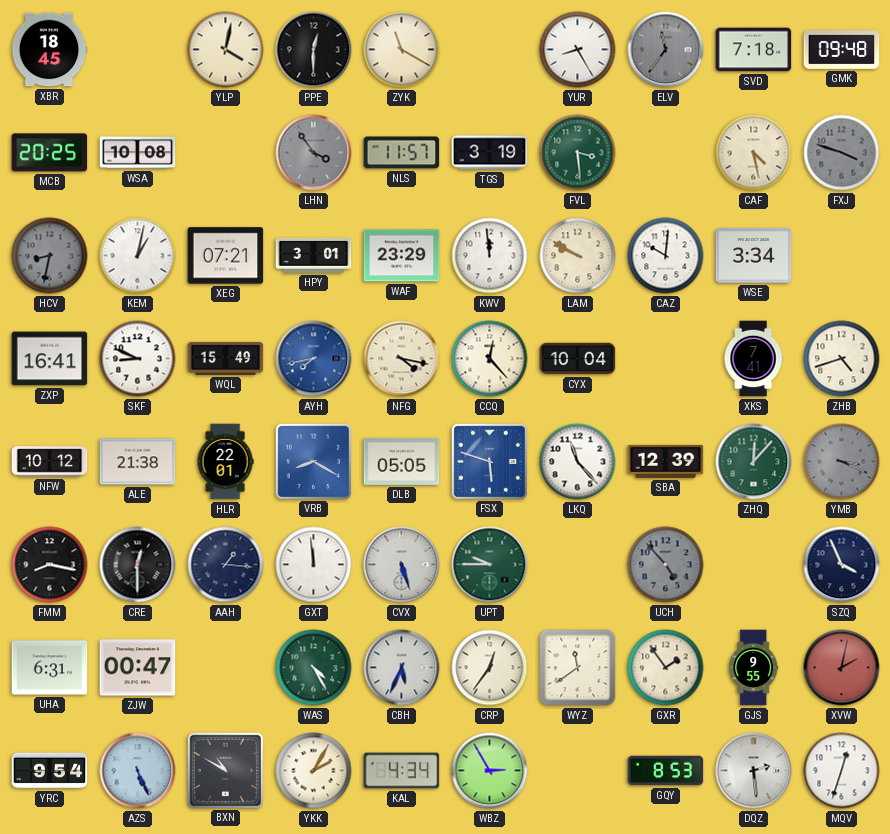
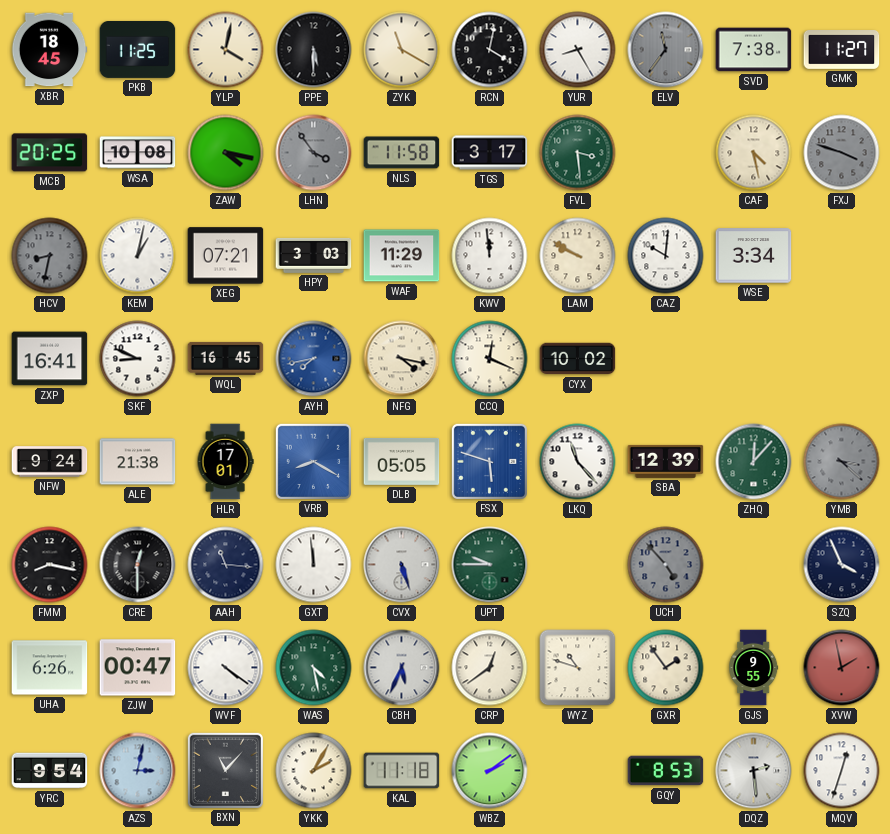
PKB: none -> 11:25
PPE: 12:30 -> 5:30
RCN: none -> 4:02
SVD: 7:18 -> 7:38
GMK: 09:48 -> 11:27
ZAW: none -> 4:17
NLS: 11:57 -> 11:58
TGS: 3:19 -> 3:17
HPY: 3:01 -> 3:03
WAF: 23:29 -> 11:29
WQL: 15:49 -> 16:45
CCQ: 12:23 -> 12:19
CYX: 10:04 -> 10:02
XKS: 7:41 -> none
ZHB: 4:42 -> none
NFW: 10:12 -> 9:24
HLR: 22:01 -> 17:01
YMB: 3:19 -> 3:22
AAH: 1:16 -> 11:16
UHA: 6:31 -> 6:26
WVF: none -> 4:21
WAS: 4:25 -> 4:28
CRP: 12:36 -> 12:39
WYZ: 11:39 -> 10:48
XVW: 2:02 -> 1:58
AZS: 5:26 -> 3:02
BXN: 10:50 -> 11:07
KAL: 4:34 -> 11:18
WBZ: 2:55 -> 2:09
